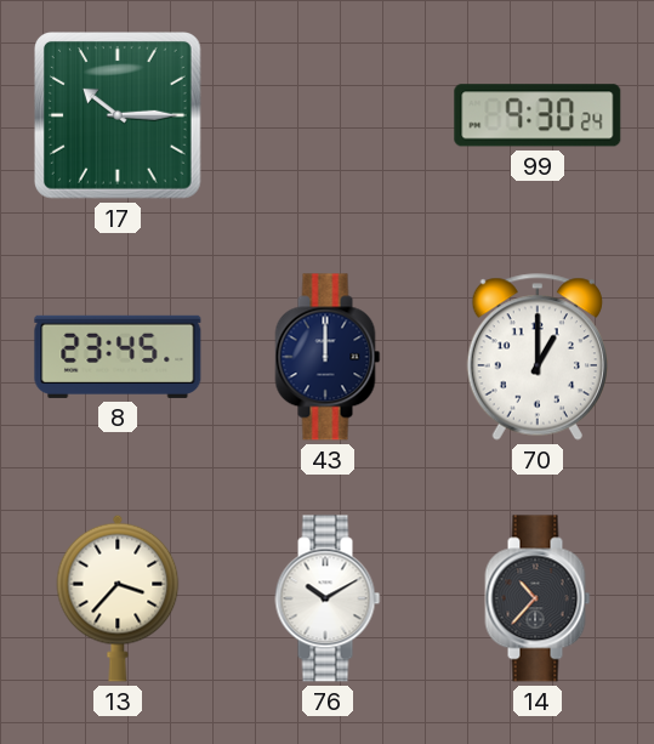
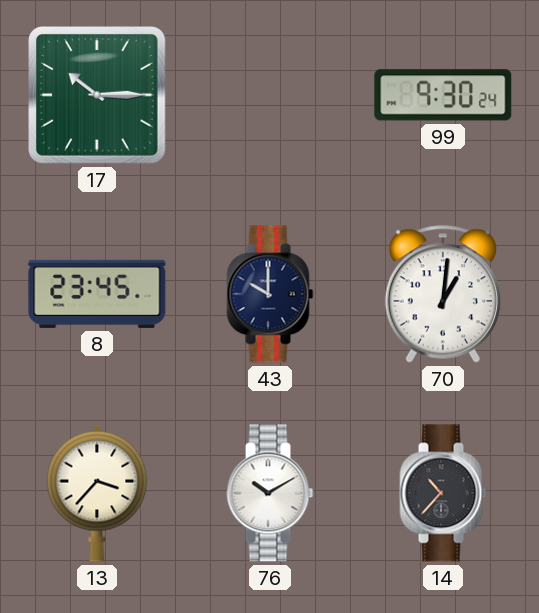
43: 12:00 -> 10:00
70: 1:00 -> 1:01
